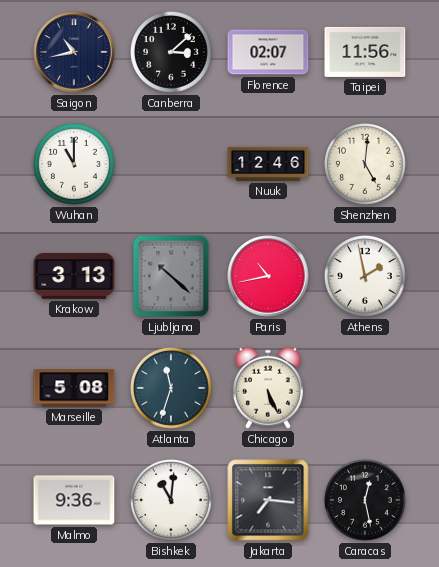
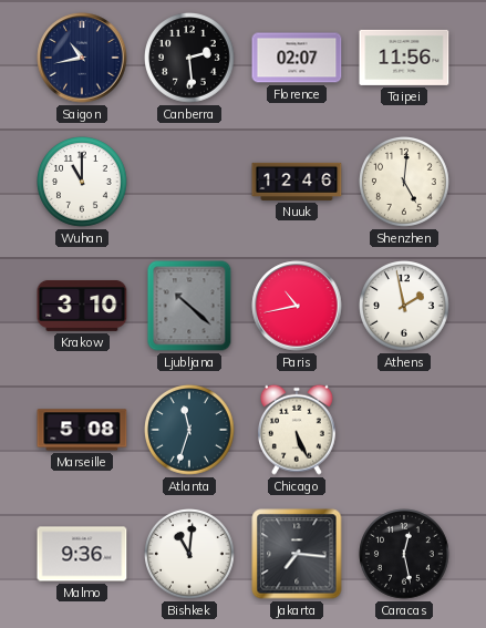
Canberra: 3:08 -> 2:29
Krakow: 3:13 -> 3:10
